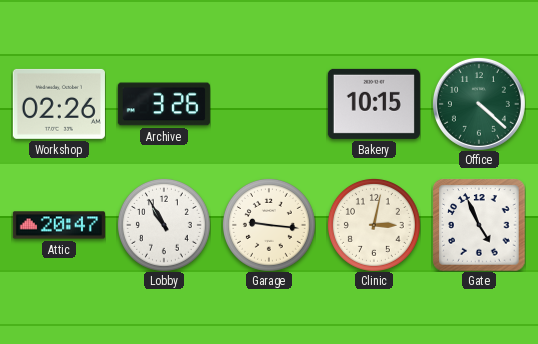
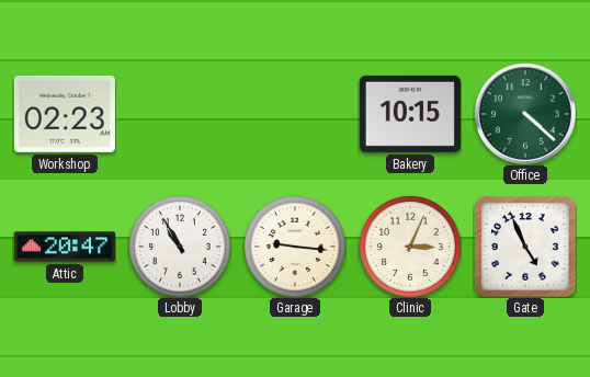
Workshop: 02:26 -> 02:23
Archive: 3:26 -> none
Clinic: 3:02 -> 3:04
